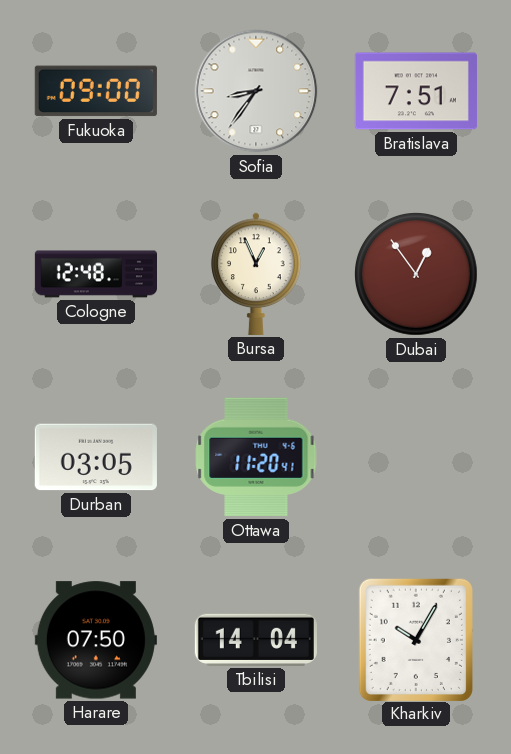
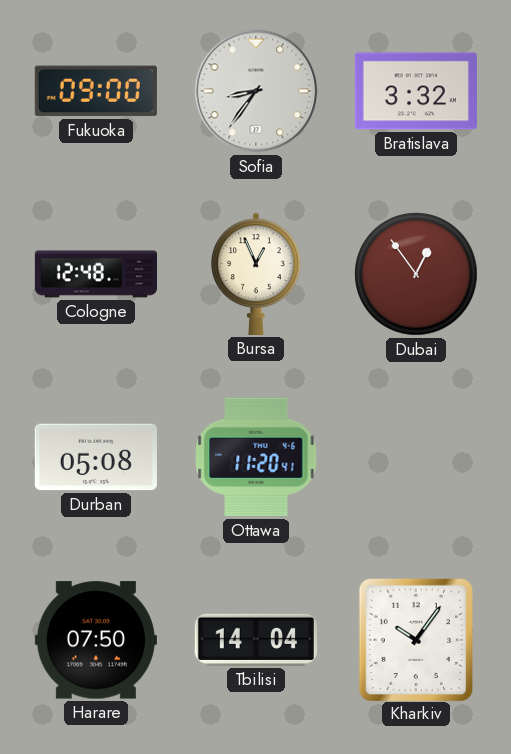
Bratislava: 7:51 -> 3:32
Durban: 03:05 -> 05:08
Kharkiv: 10:05 -> 10:06
